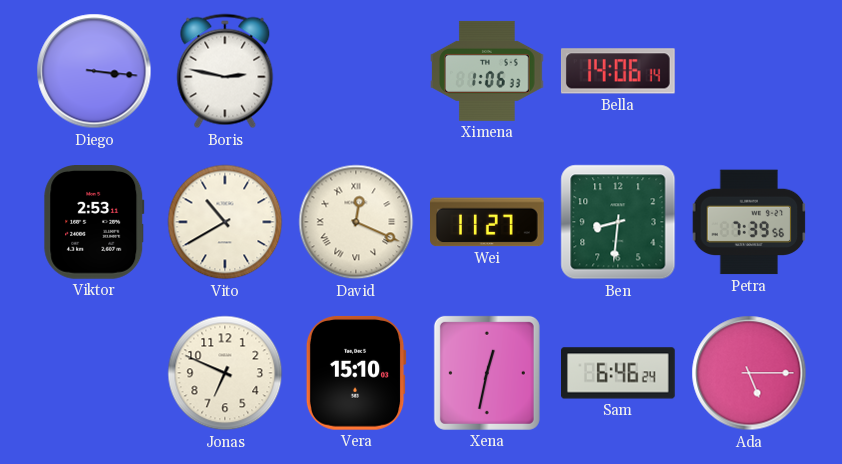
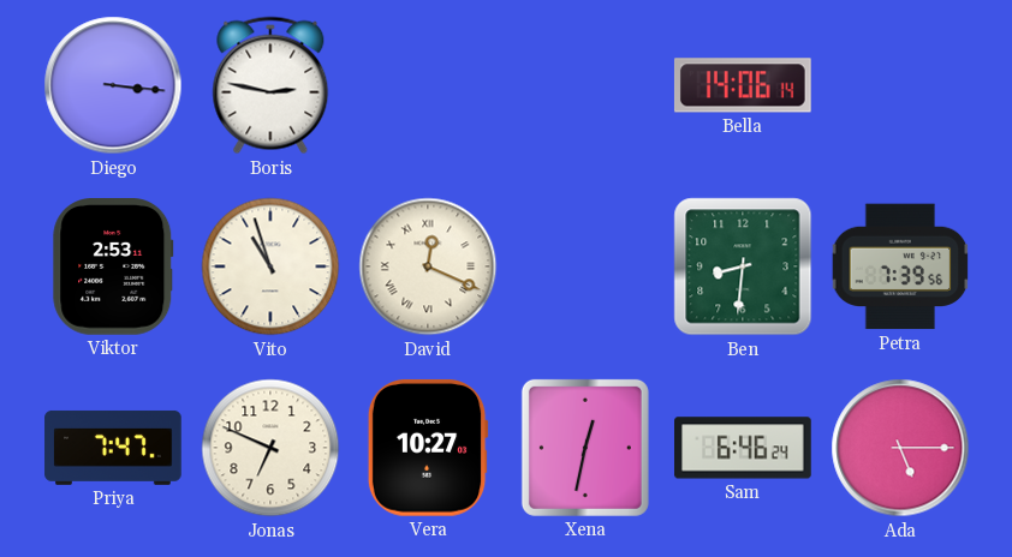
Ximena: 1:06 -> none
Vito: 10:40 -> 10:57
Wei: 11:27 -> none
Priya: none -> 7:47
Vera: 15:10 -> 10:27
